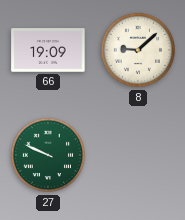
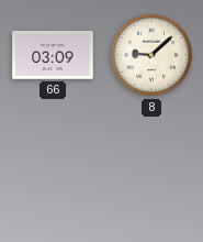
66: 19:09 -> 03:09
27: 9:49 -> none
